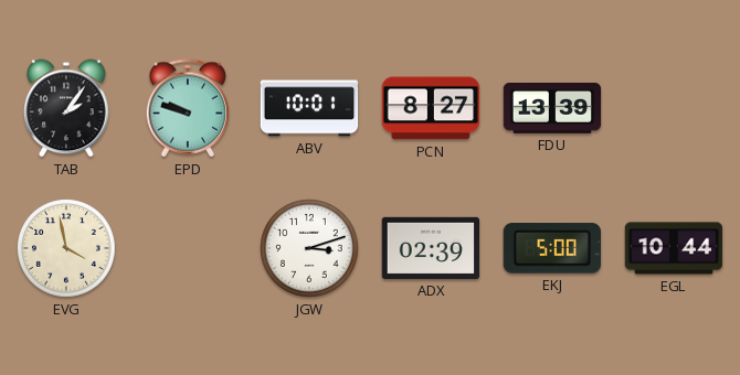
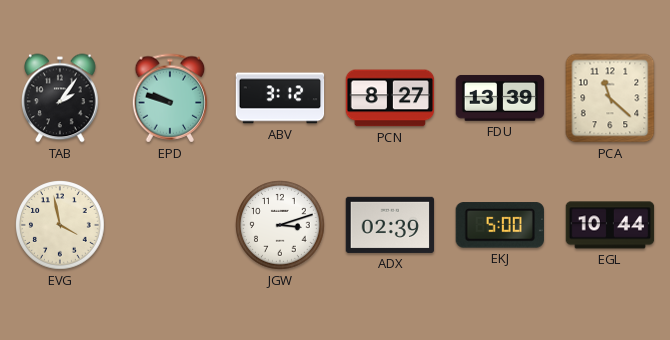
ABV: 10:01 -> 3:12
PCA: none -> 11:22
